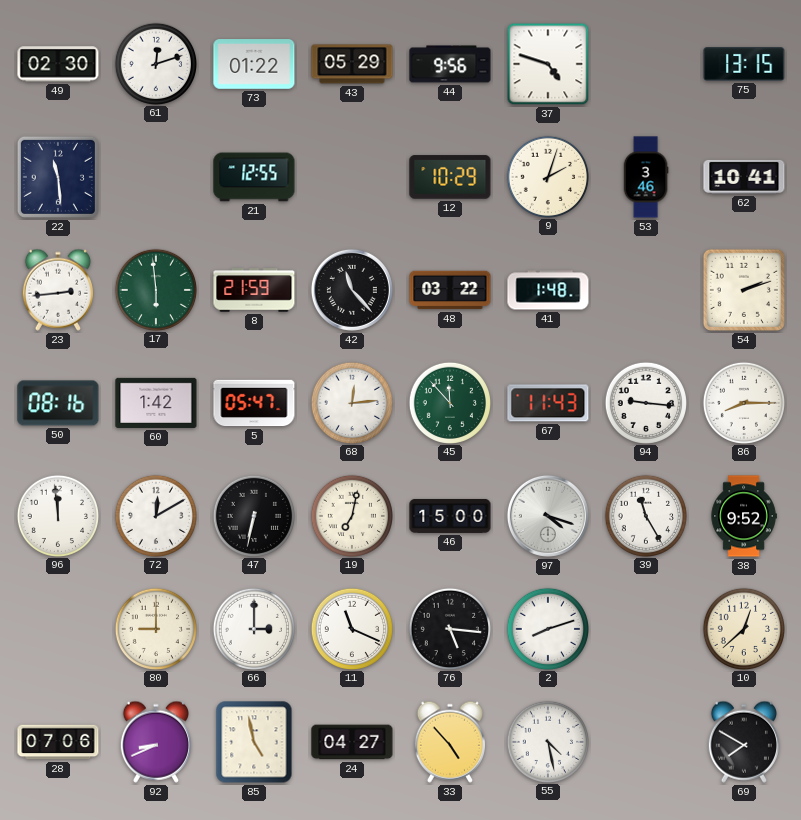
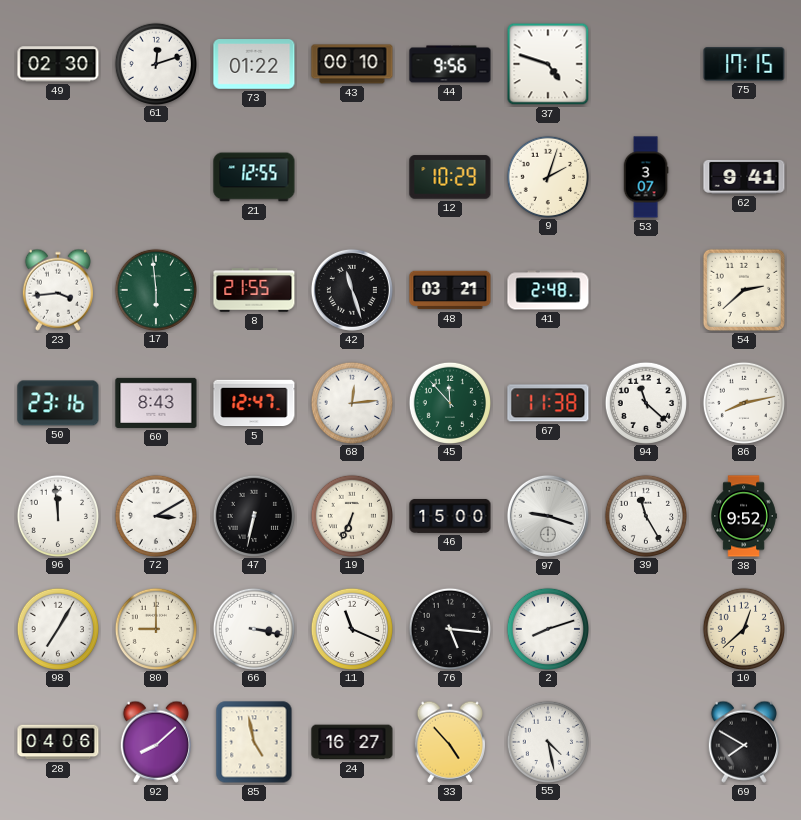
43: 05:29 -> 00:10
75: 13:15 -> 17:15
22: 11:29 -> none
53: 3:46 -> 3:07
62: 10:41 -> 9:41
23: 2:44 -> 3:44
8: 21:59 -> 21:55
42: 11:23 -> 11:27
48: 03:22 -> 03:21
41: 1:48 -> 2:48
54: 2:12 -> 2:38
50: 08:16 -> 23:16
60: 1:42 -> 8:43
5: 05:47 -> 12:47
67: 11:43 -> 11:38
94: 9:16 -> 11:22
86: 8:15 -> 8:13
72: 12:10 -> 3:10
19: 7:02 -> 6:34
97: 4:18 -> 9:18
98: none -> 7:05
66: 3:00 -> 3:17
28: 07:06 -> 04:06
92: 8:41 -> 8:08
24: 04:27 -> 16:27
